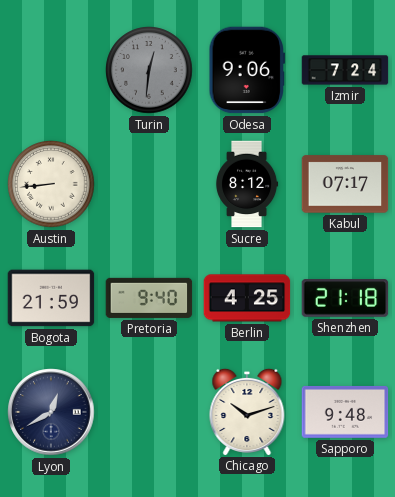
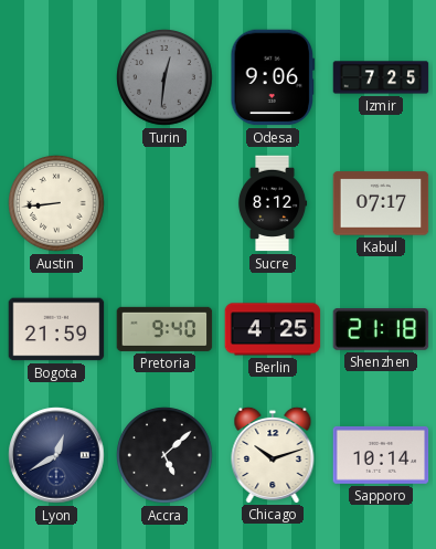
Izmir: 7:24 -> 7:25
Accra: none -> 5:08
Sapporo: 9:48 -> 10:14
